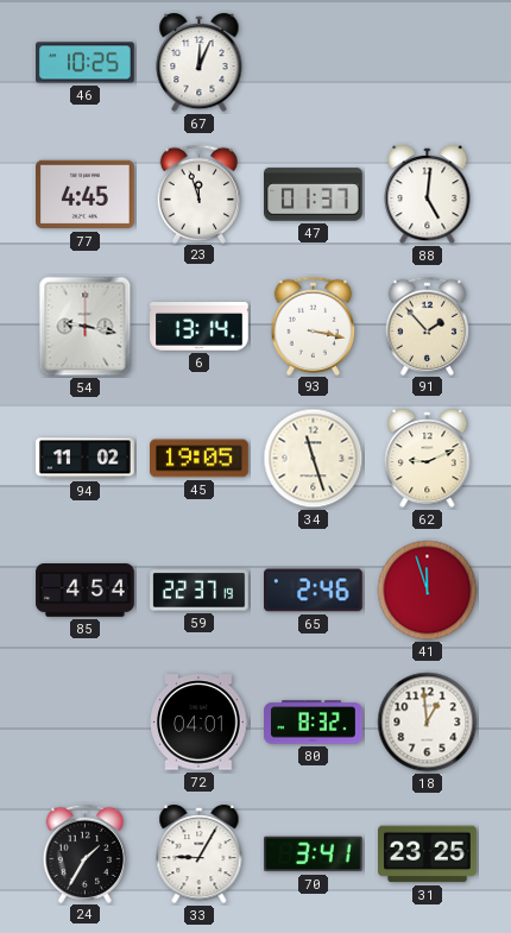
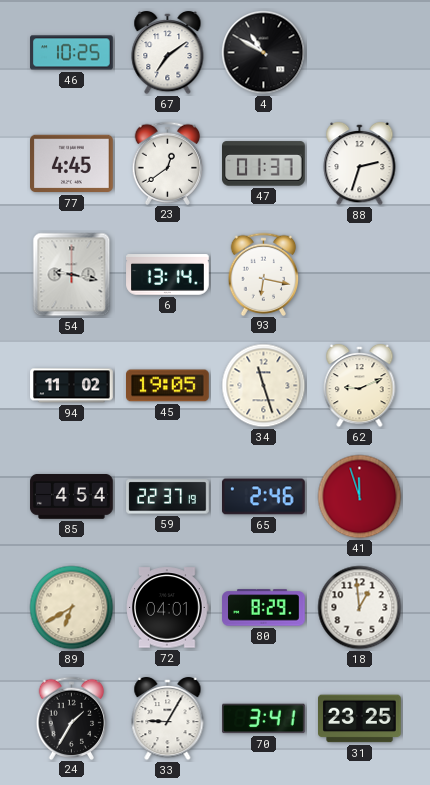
67: 12:04 -> 7:09
4: none -> 10:50
23: 11:57 -> 12:39
88: 5:01 -> 2:33
93: 3:17 -> 6:17
91: 1:53 -> none
89: none -> 6:40
80: 8:32 -> 8:29
